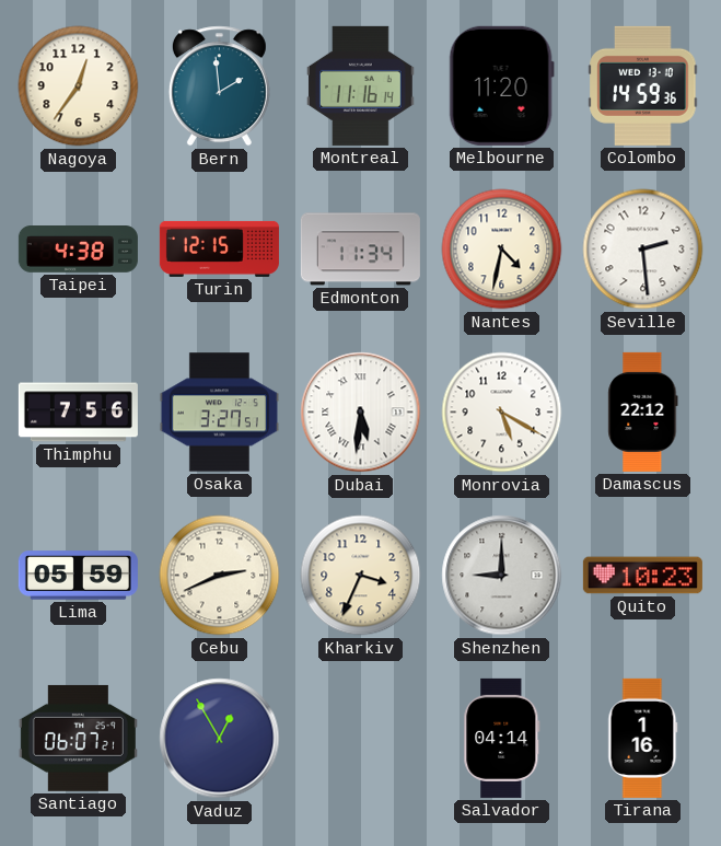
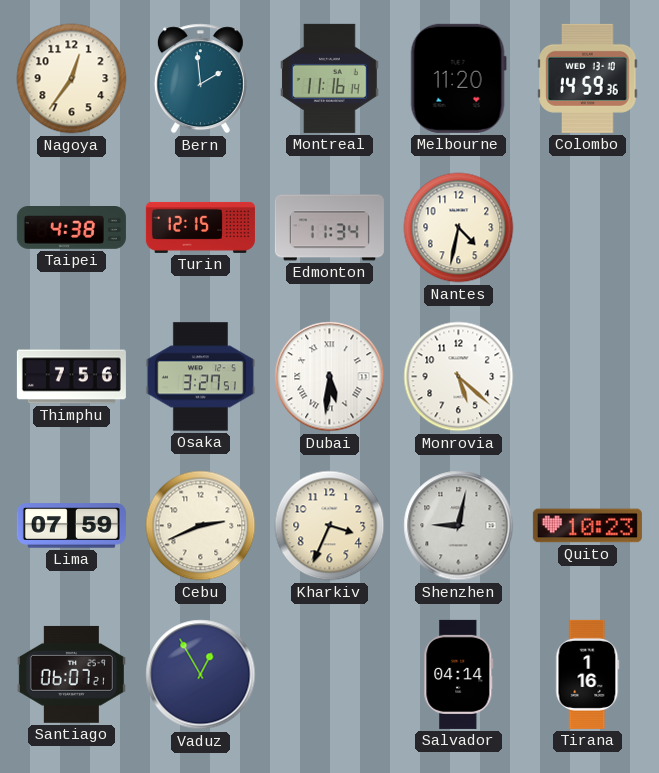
Seville: 2:29 -> none
Monrovia: 5:20 -> 5:22
Damascus: 22:12 -> none
Lima: 05:59 -> 07:59
Shenzhen: 9:00 -> 9:02
